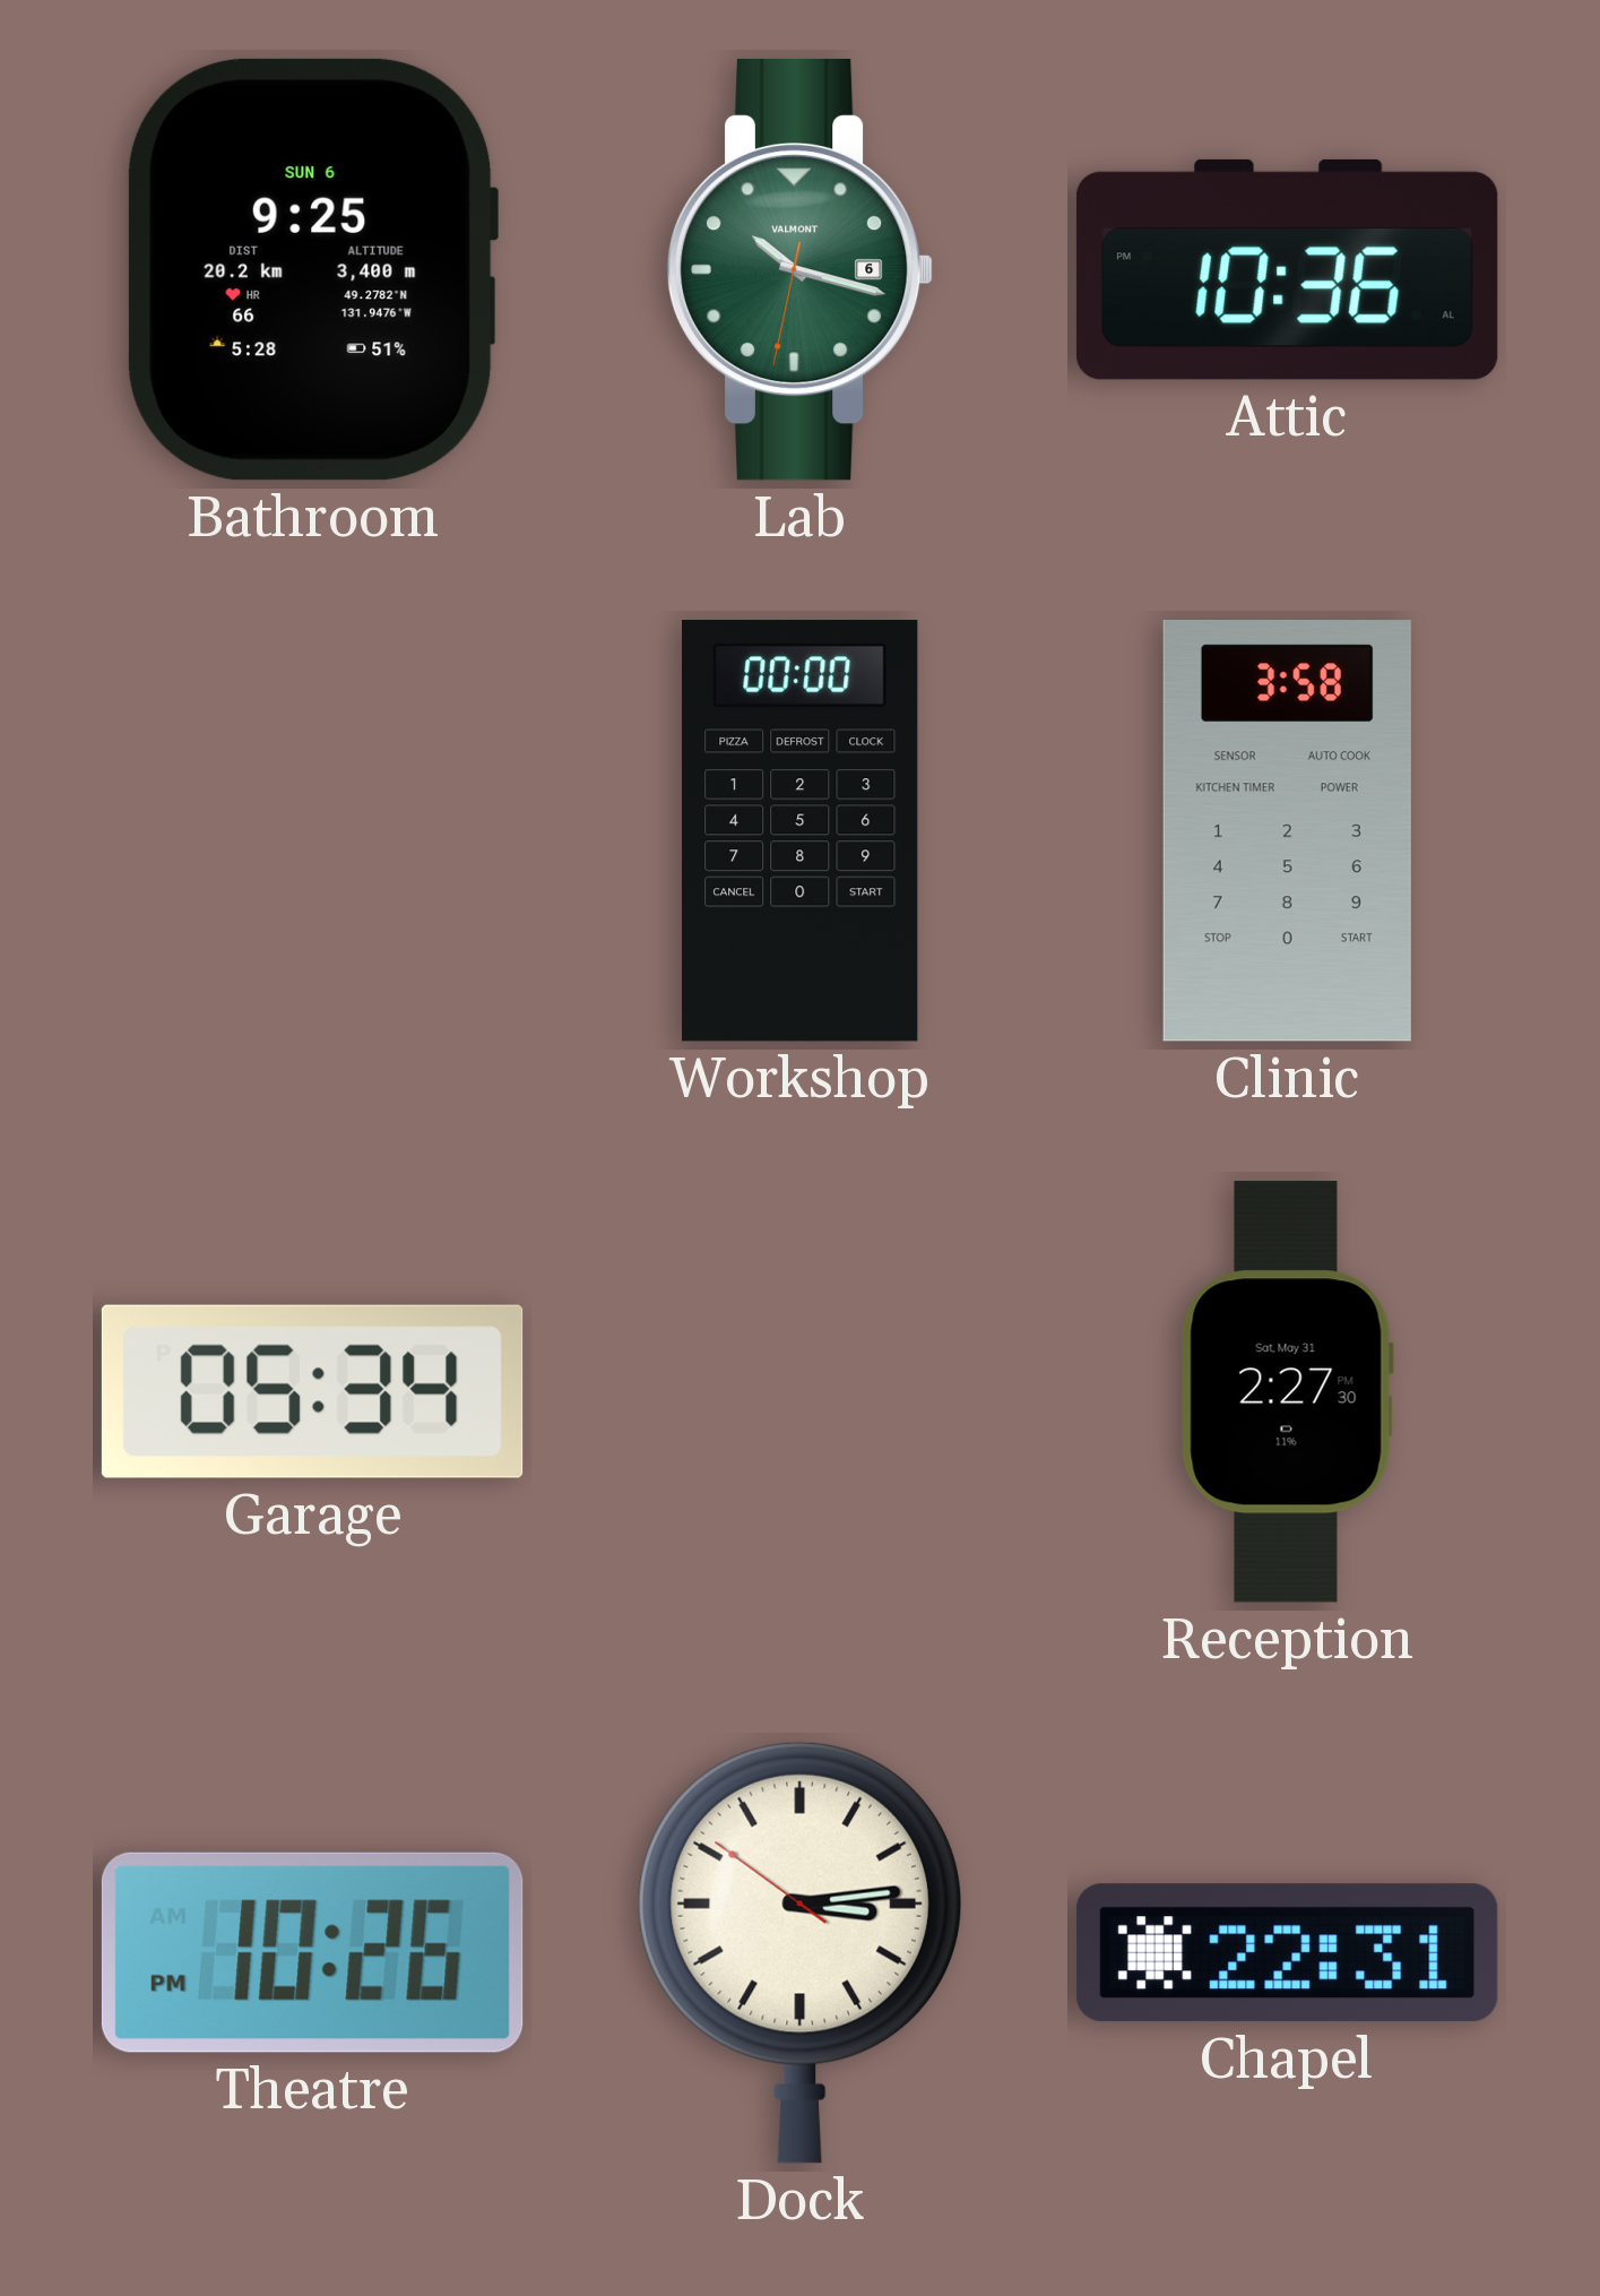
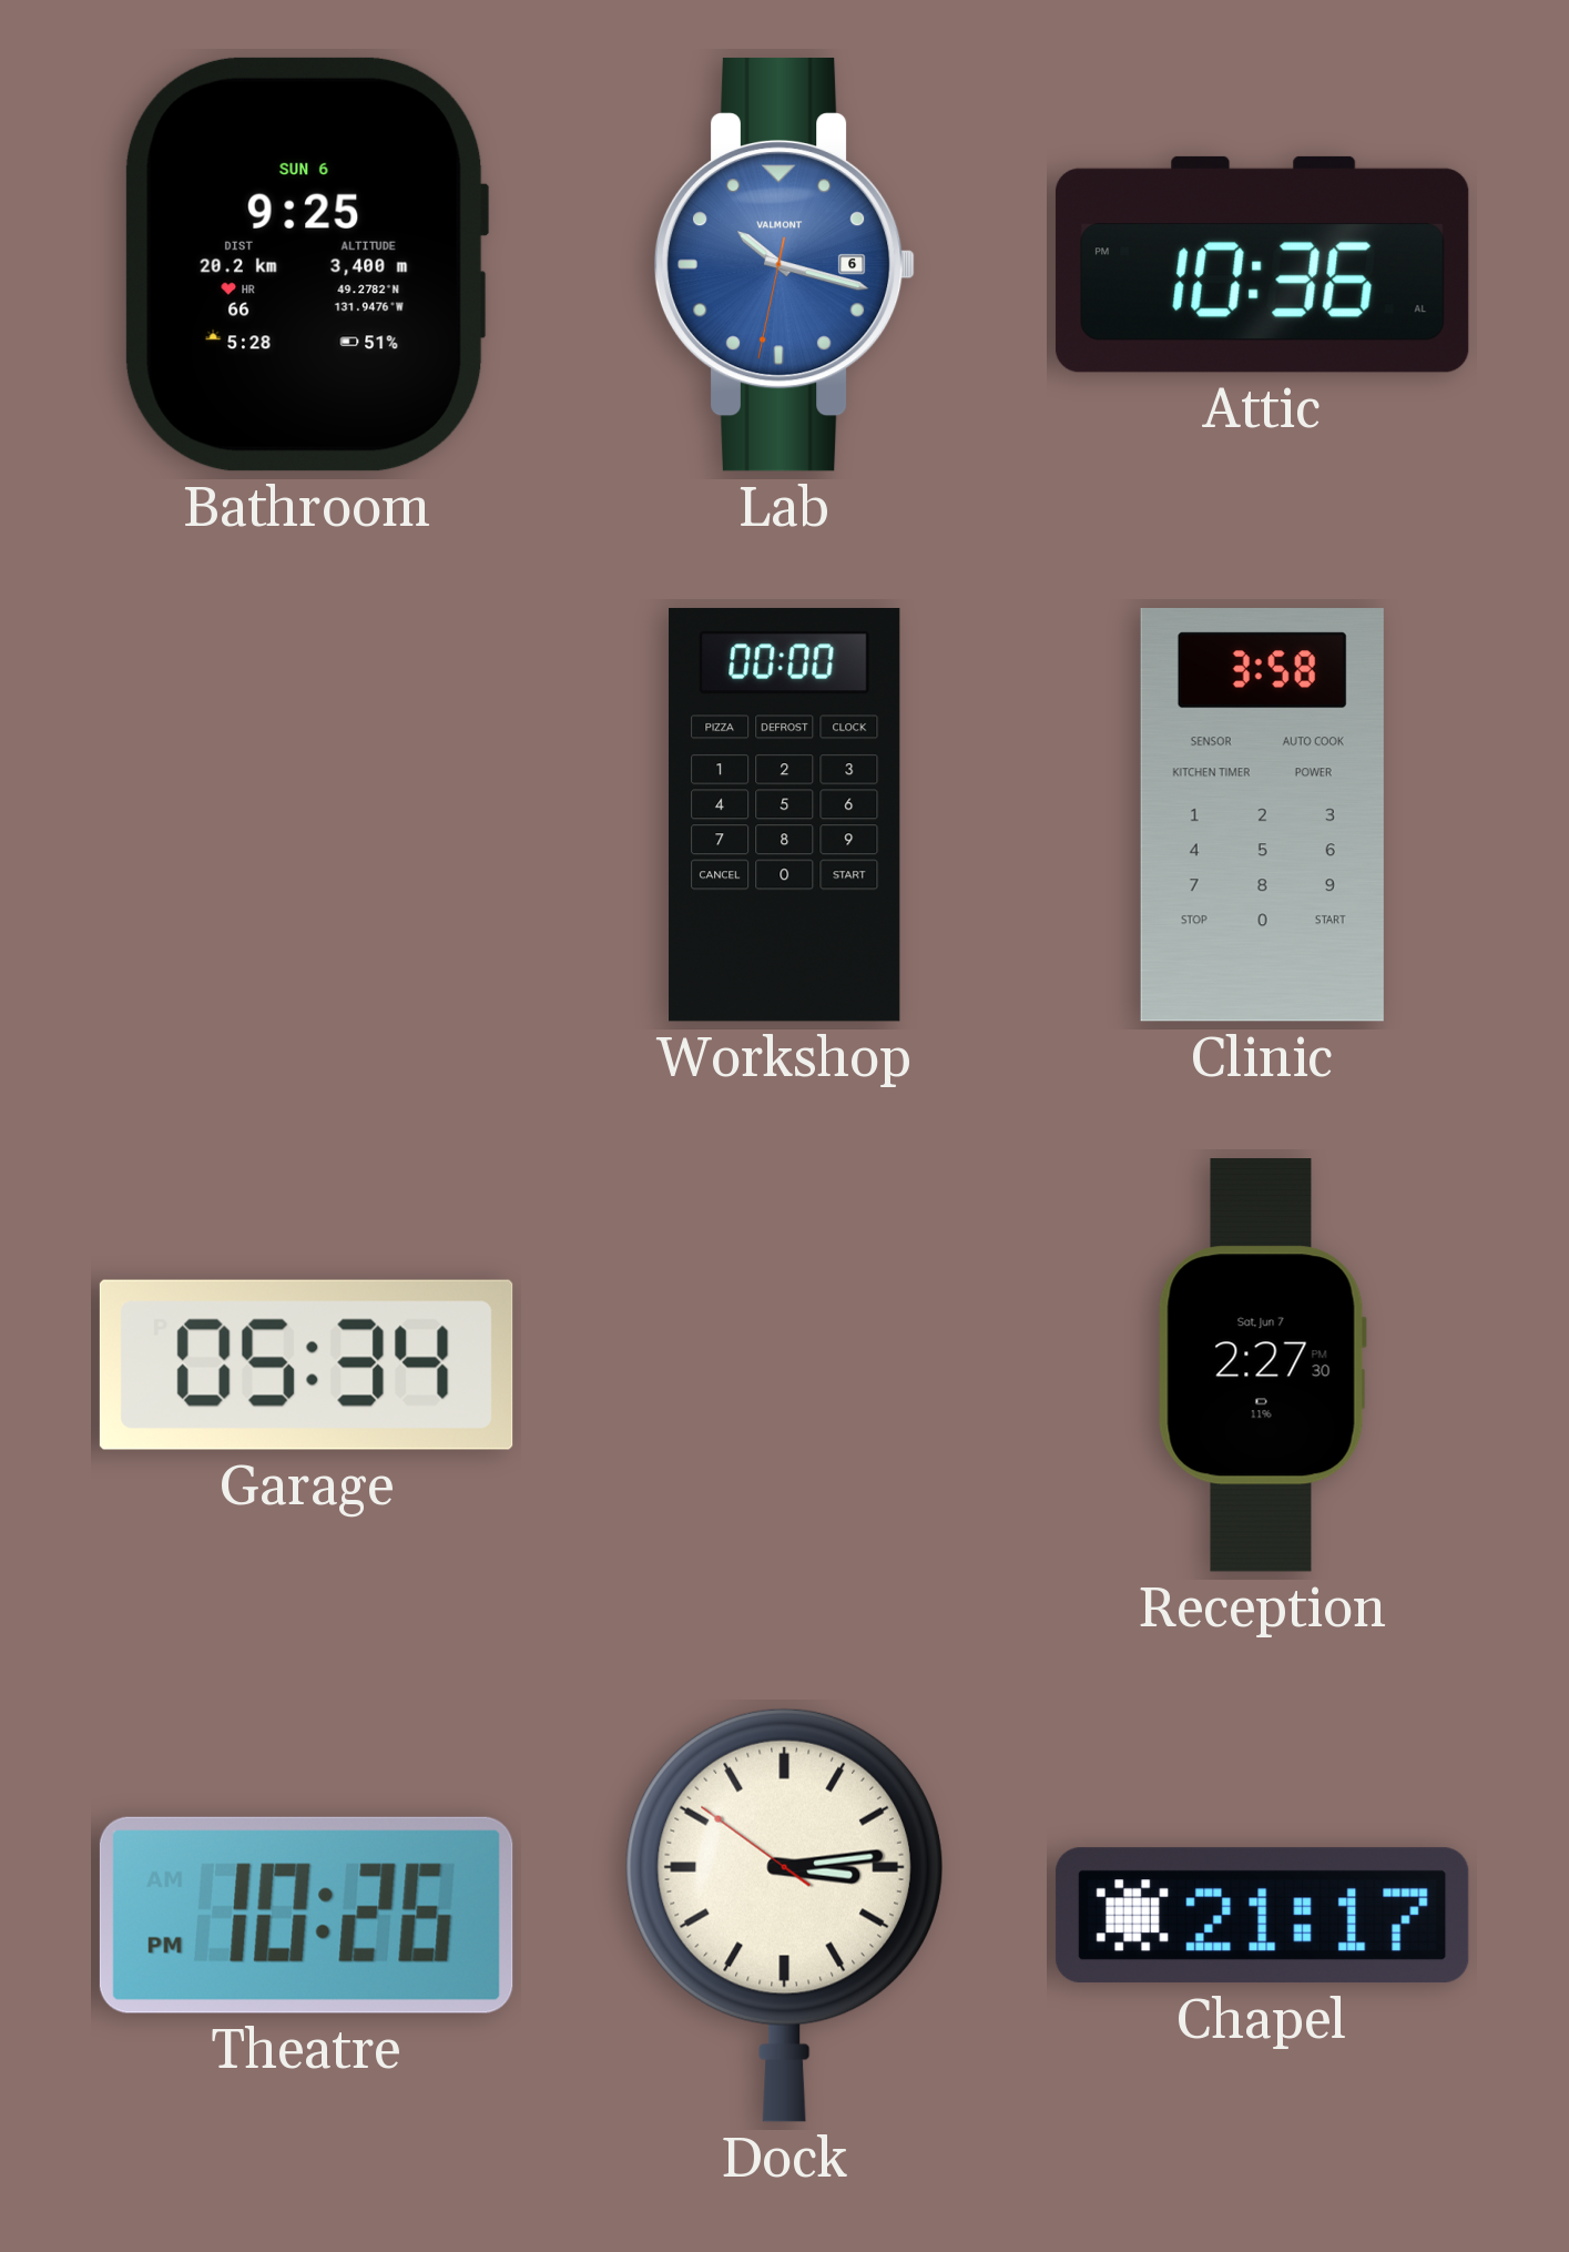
Lab dial: green -> blue
Reception date: Sat, May 31 -> Sat, Jun 7
Chapel: 22:31 -> 21:17
